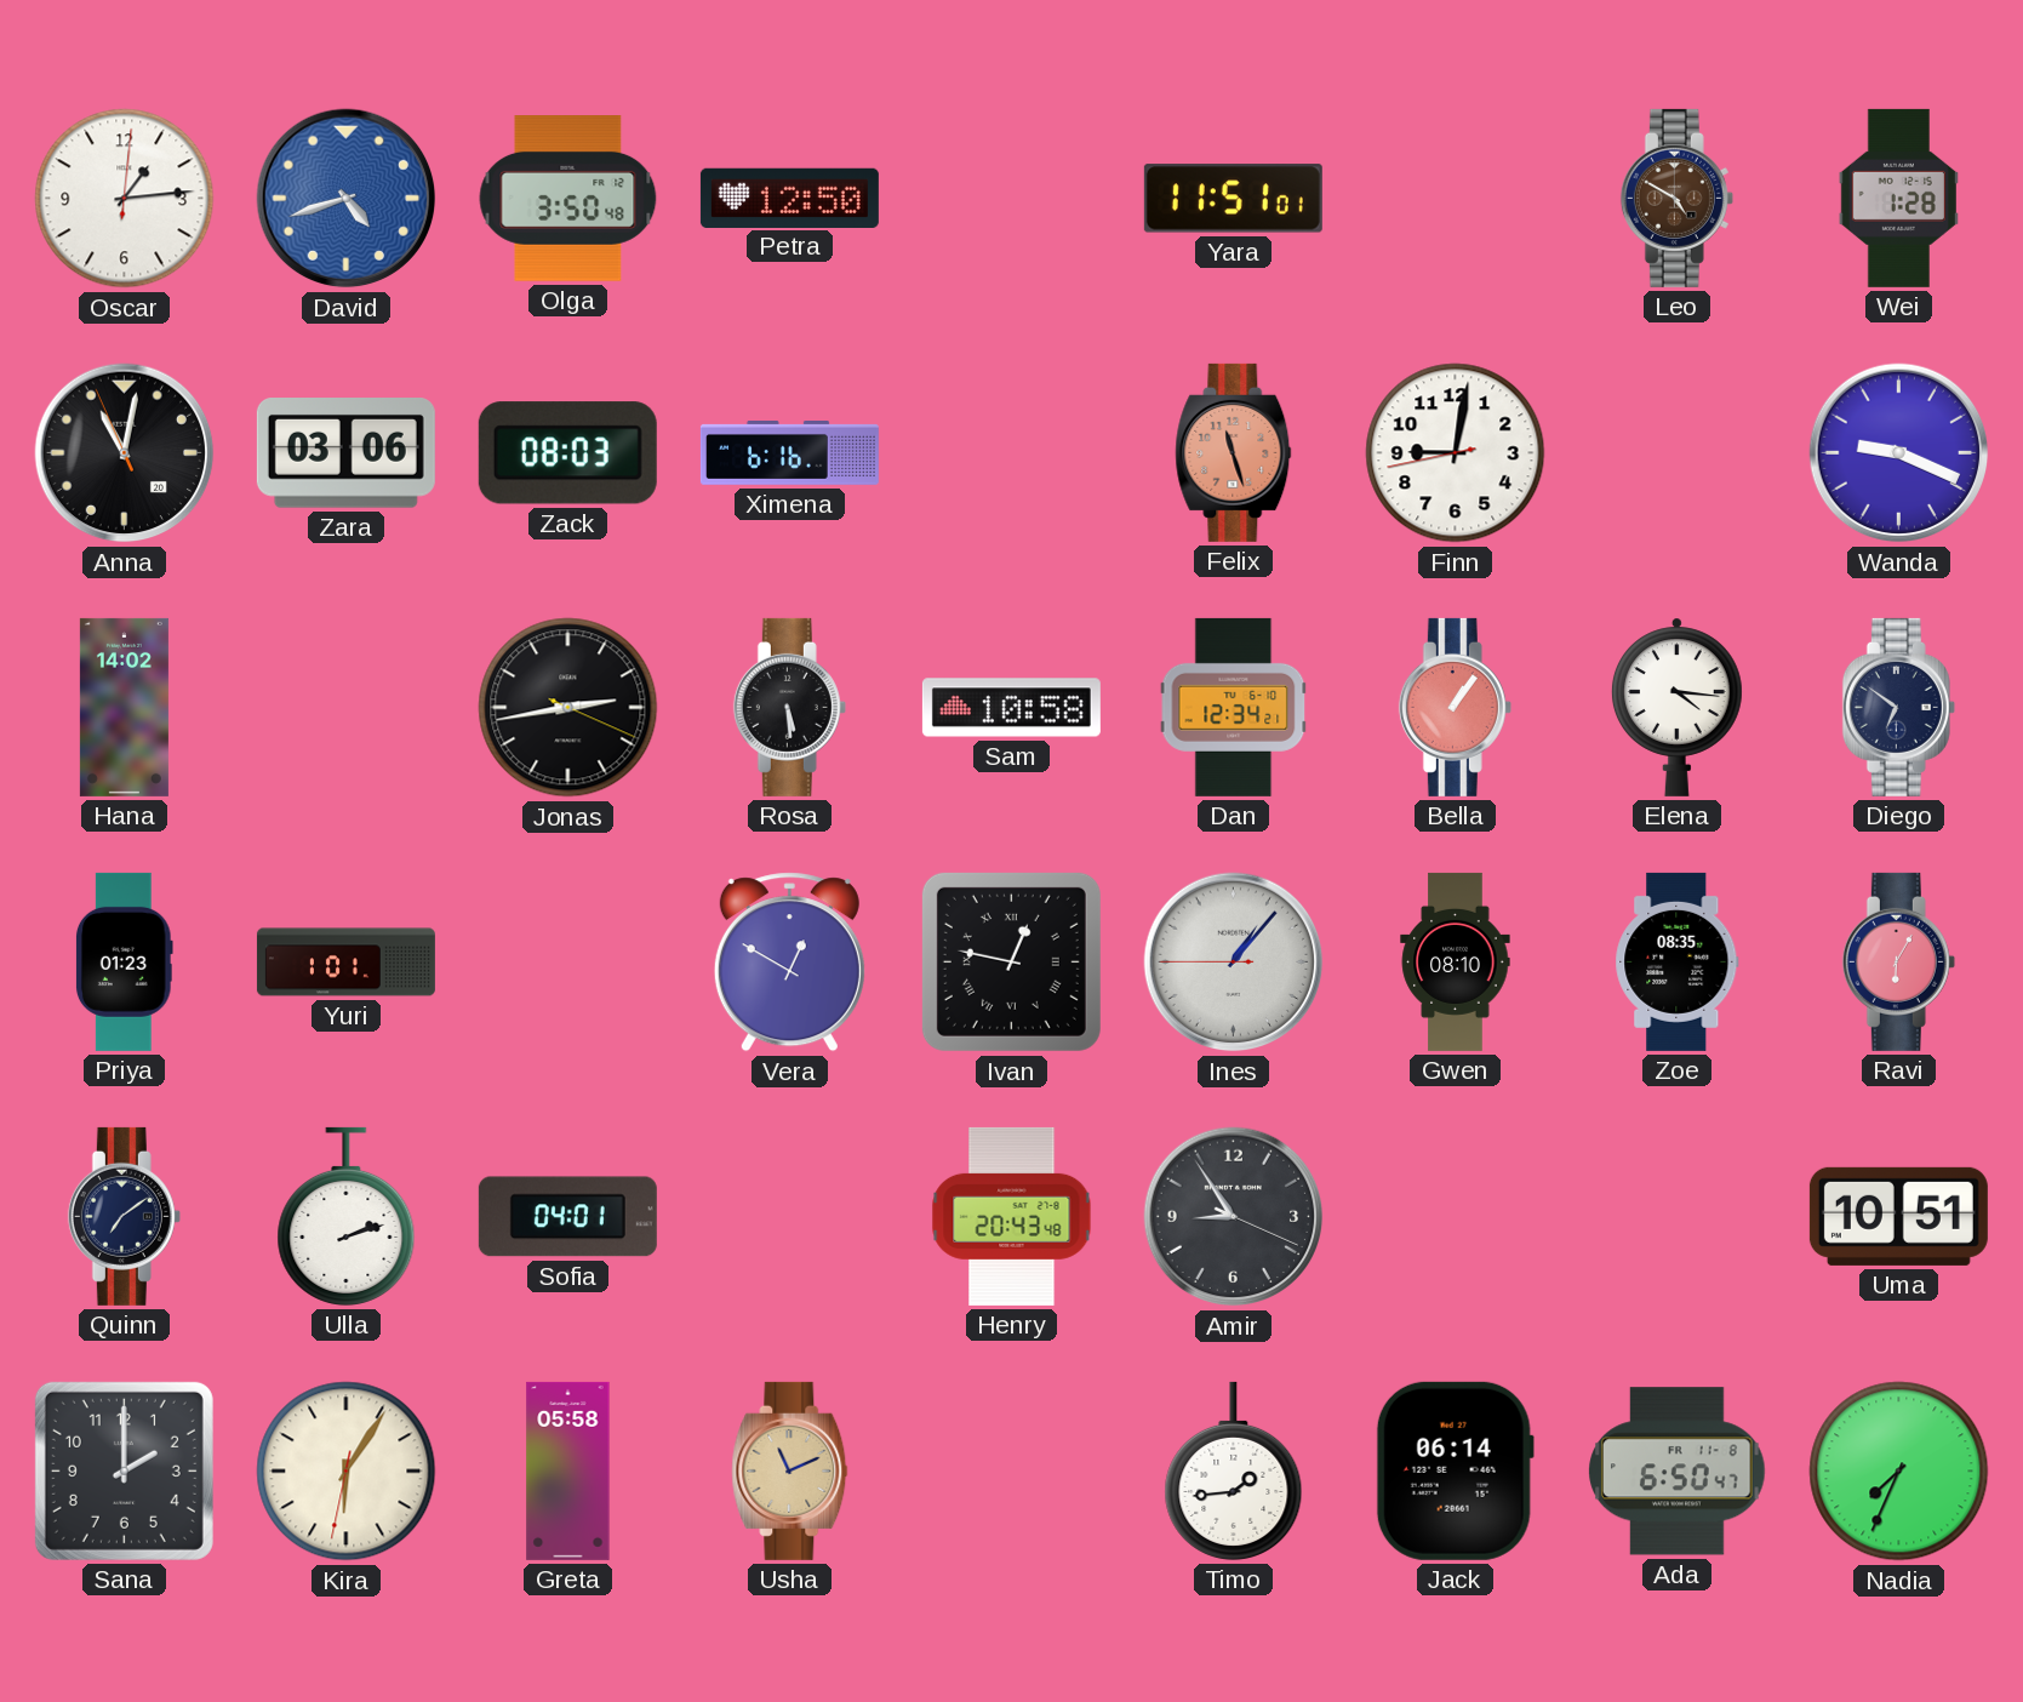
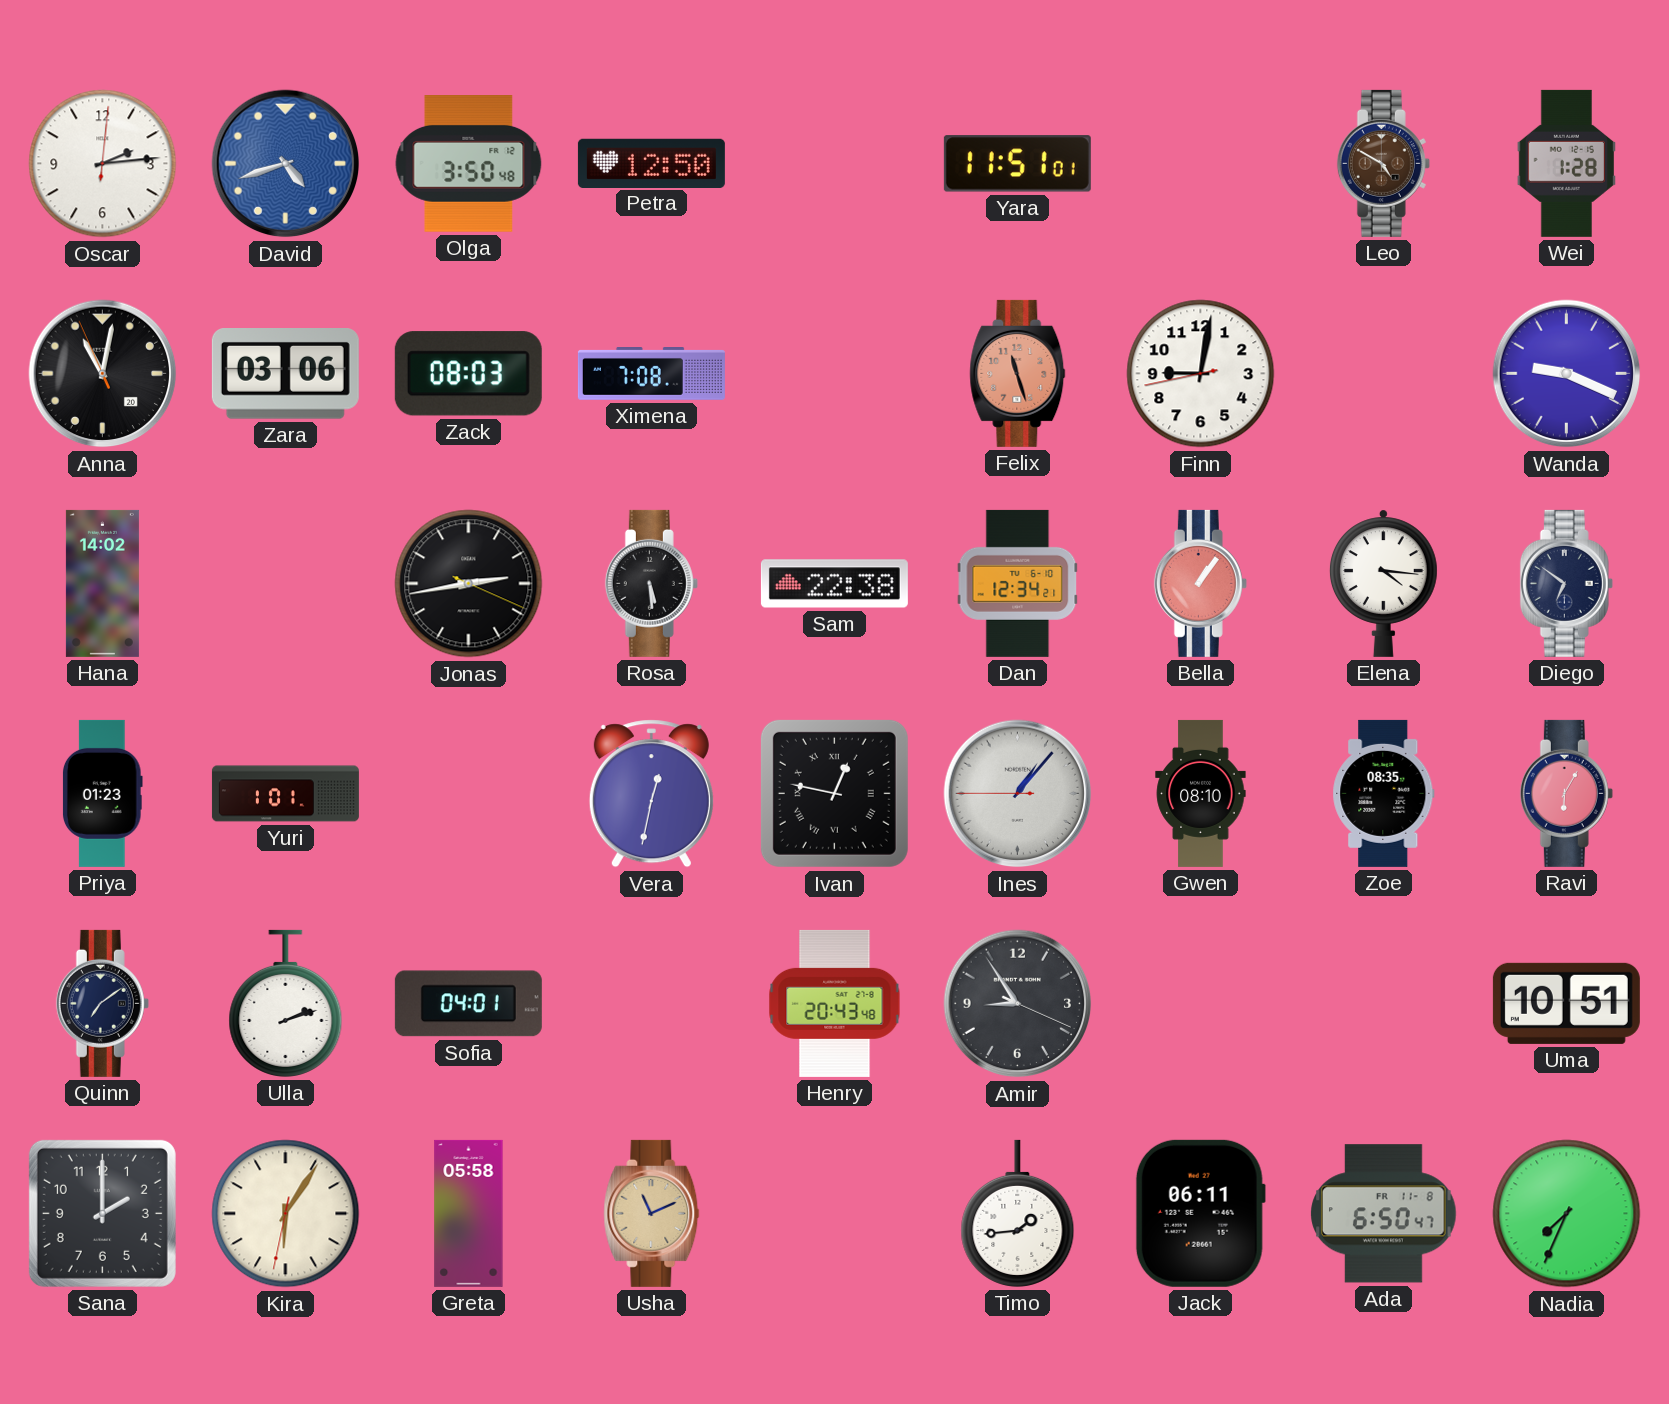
Oscar: 1:14 -> 2:14
Ximena: 6:16 -> 7:08
Sam: 10:58 -> 22:38
Vera: 12:50 -> 12:32
Jack: 06:14 -> 06:11
